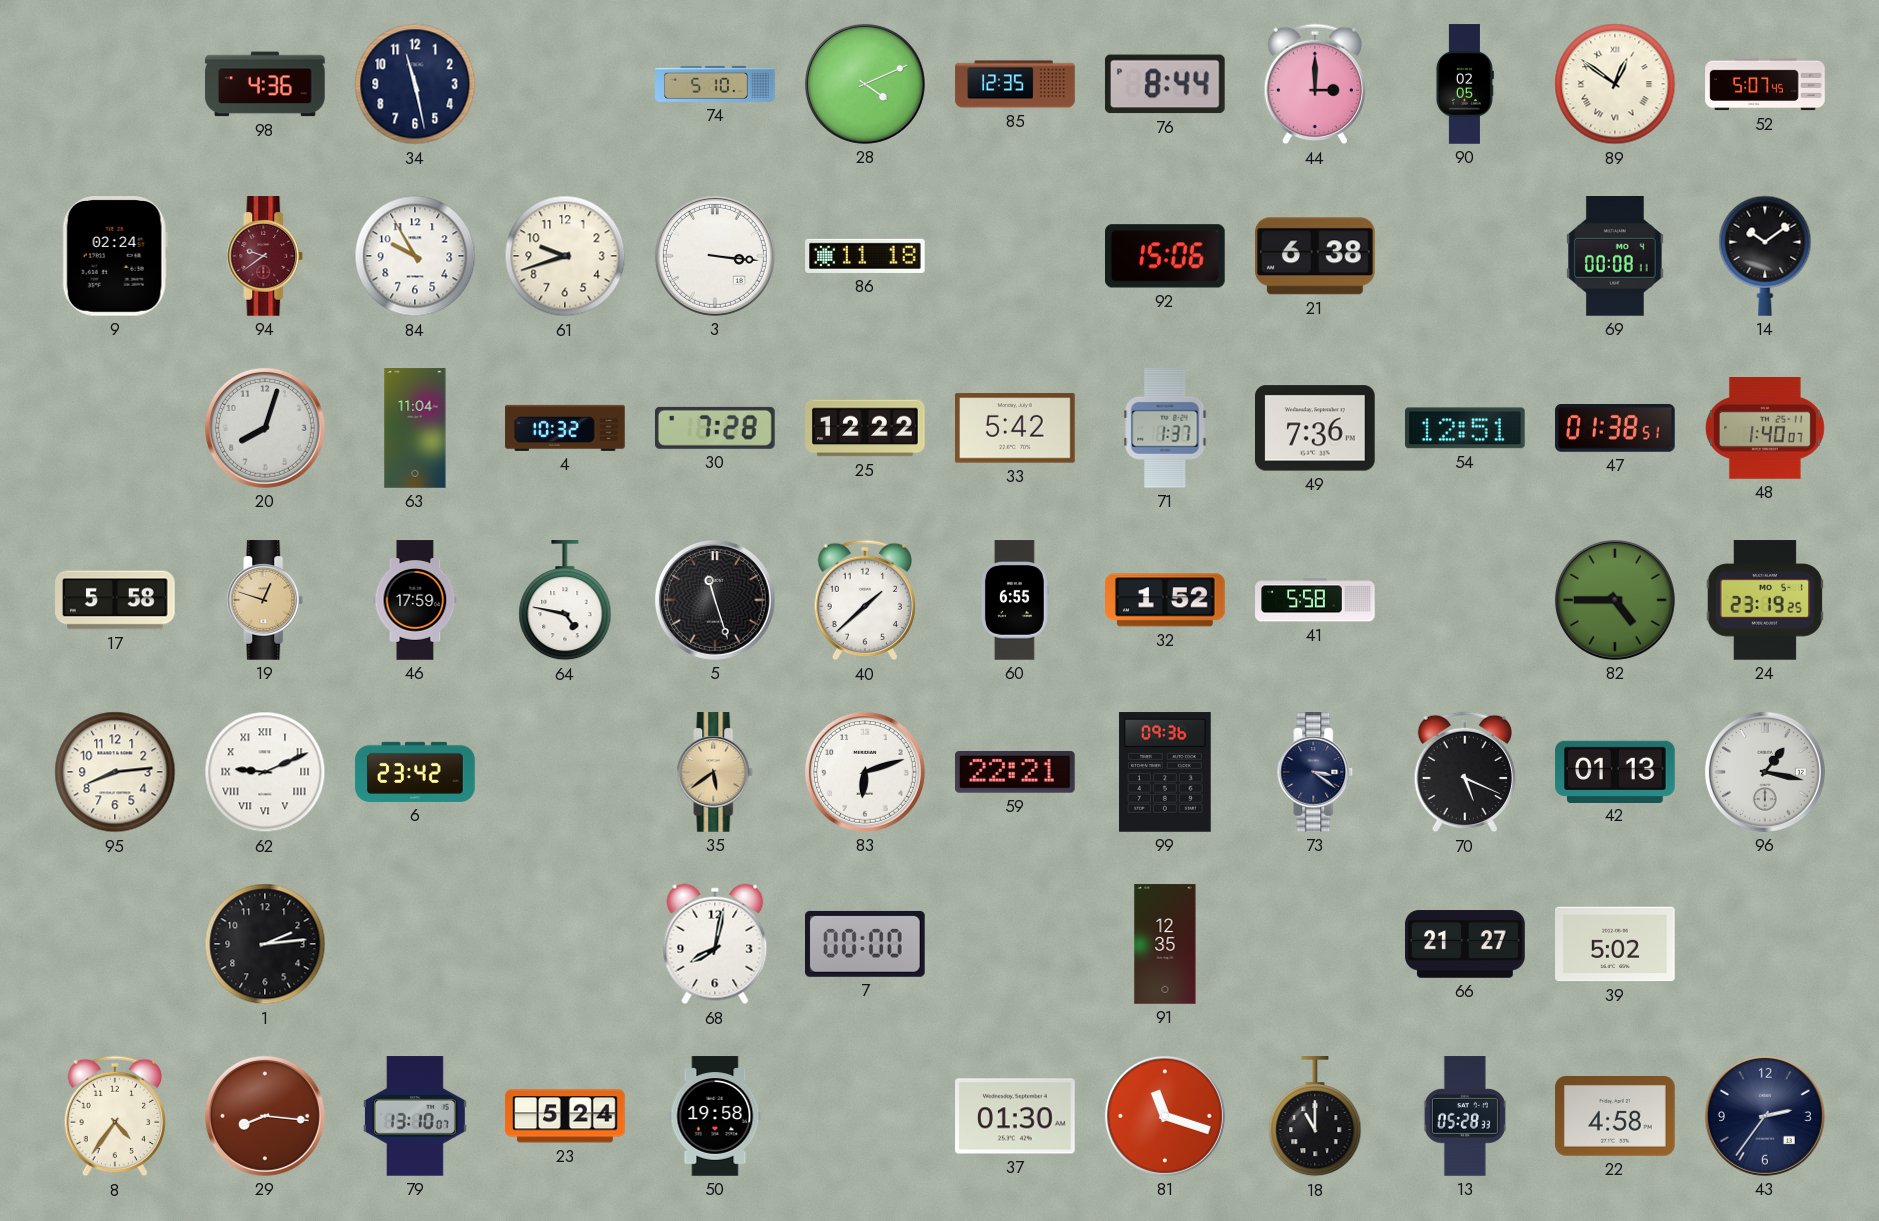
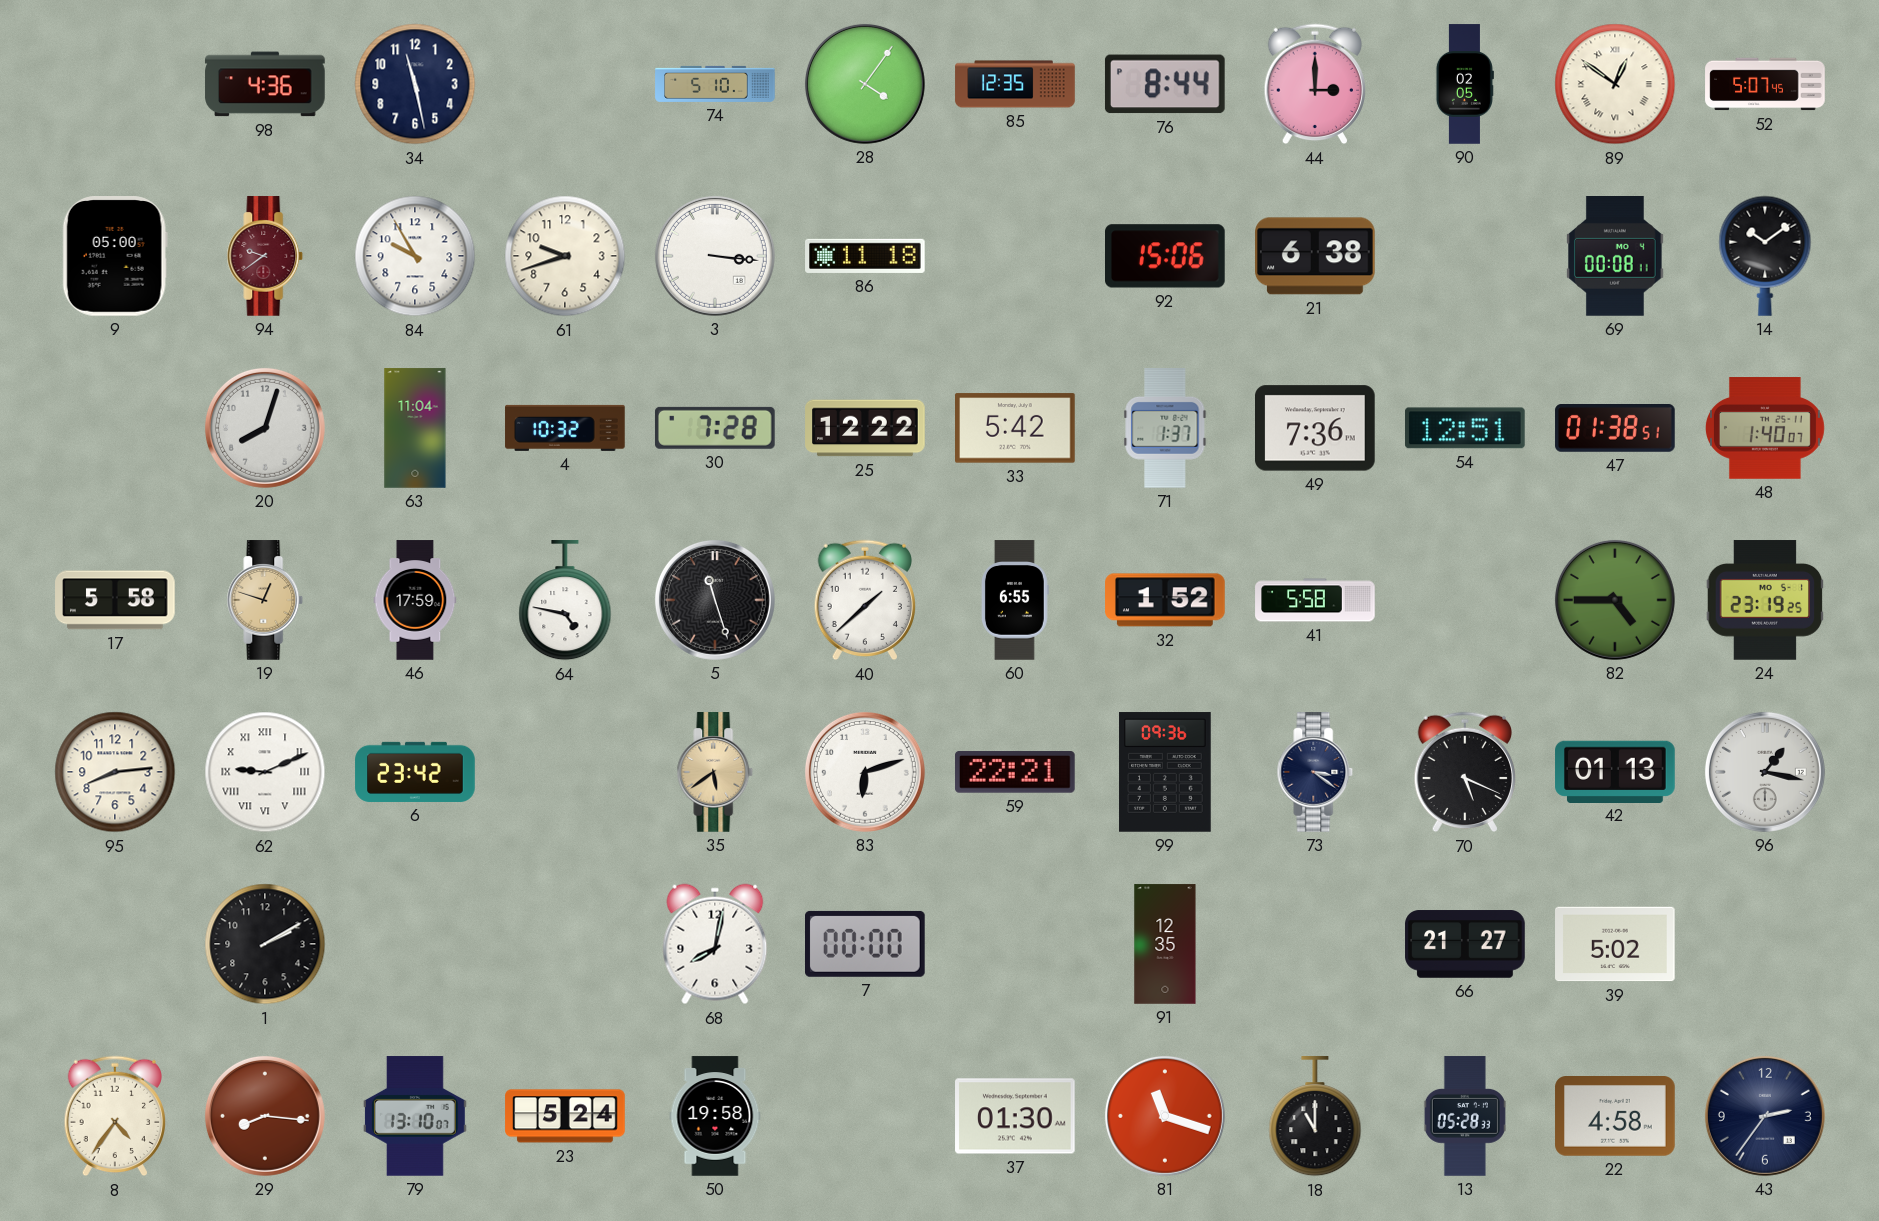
28: 4:11 -> 4:06
9: 02:24 -> 05:00
1: 2:14 -> 2:10
